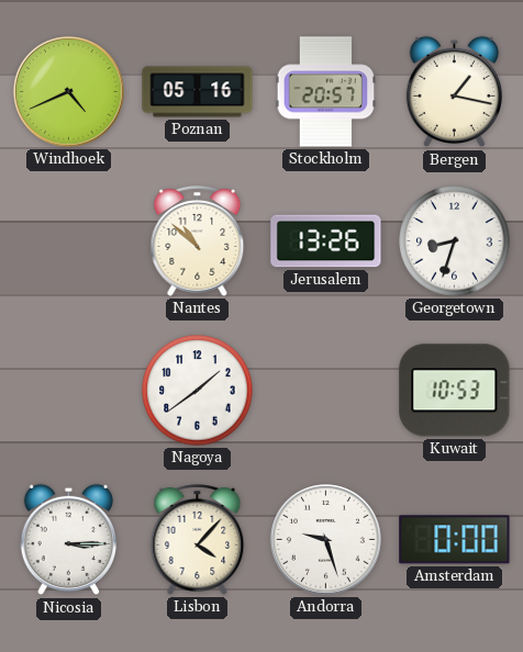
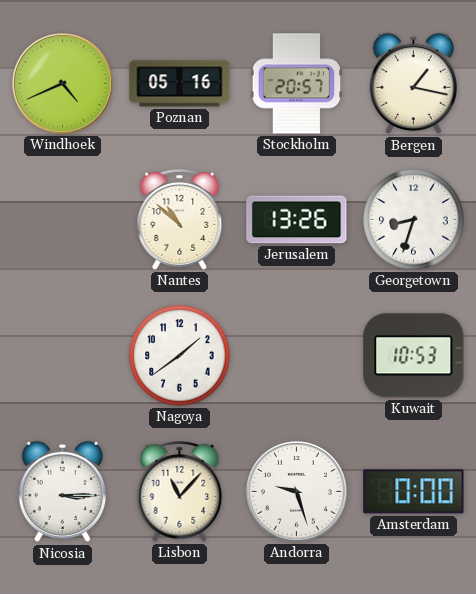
Lisbon: 4:07 -> 11:07
